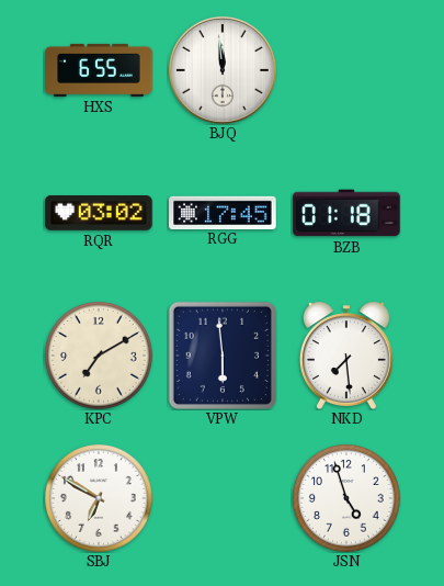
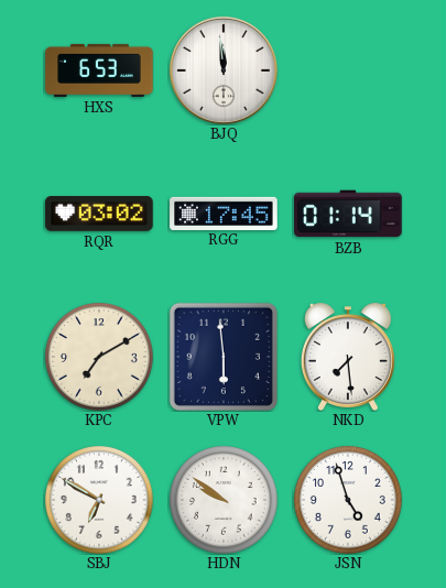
HXS: 6:55 -> 6:53
BZB: 01:18 -> 01:14
HDN: none -> 9:51
